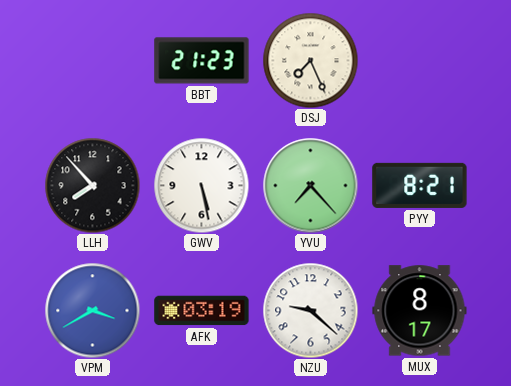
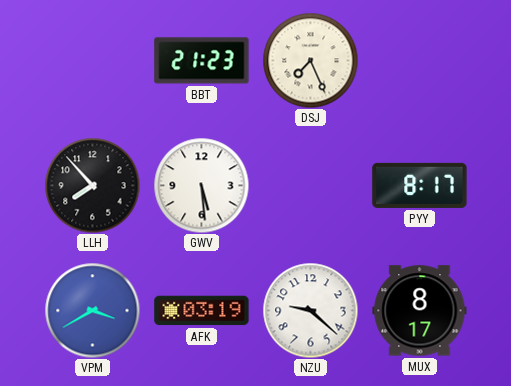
GWV: 5:28 -> 5:29
YVU: 7:23 -> none
PYY: 8:21 -> 8:17
